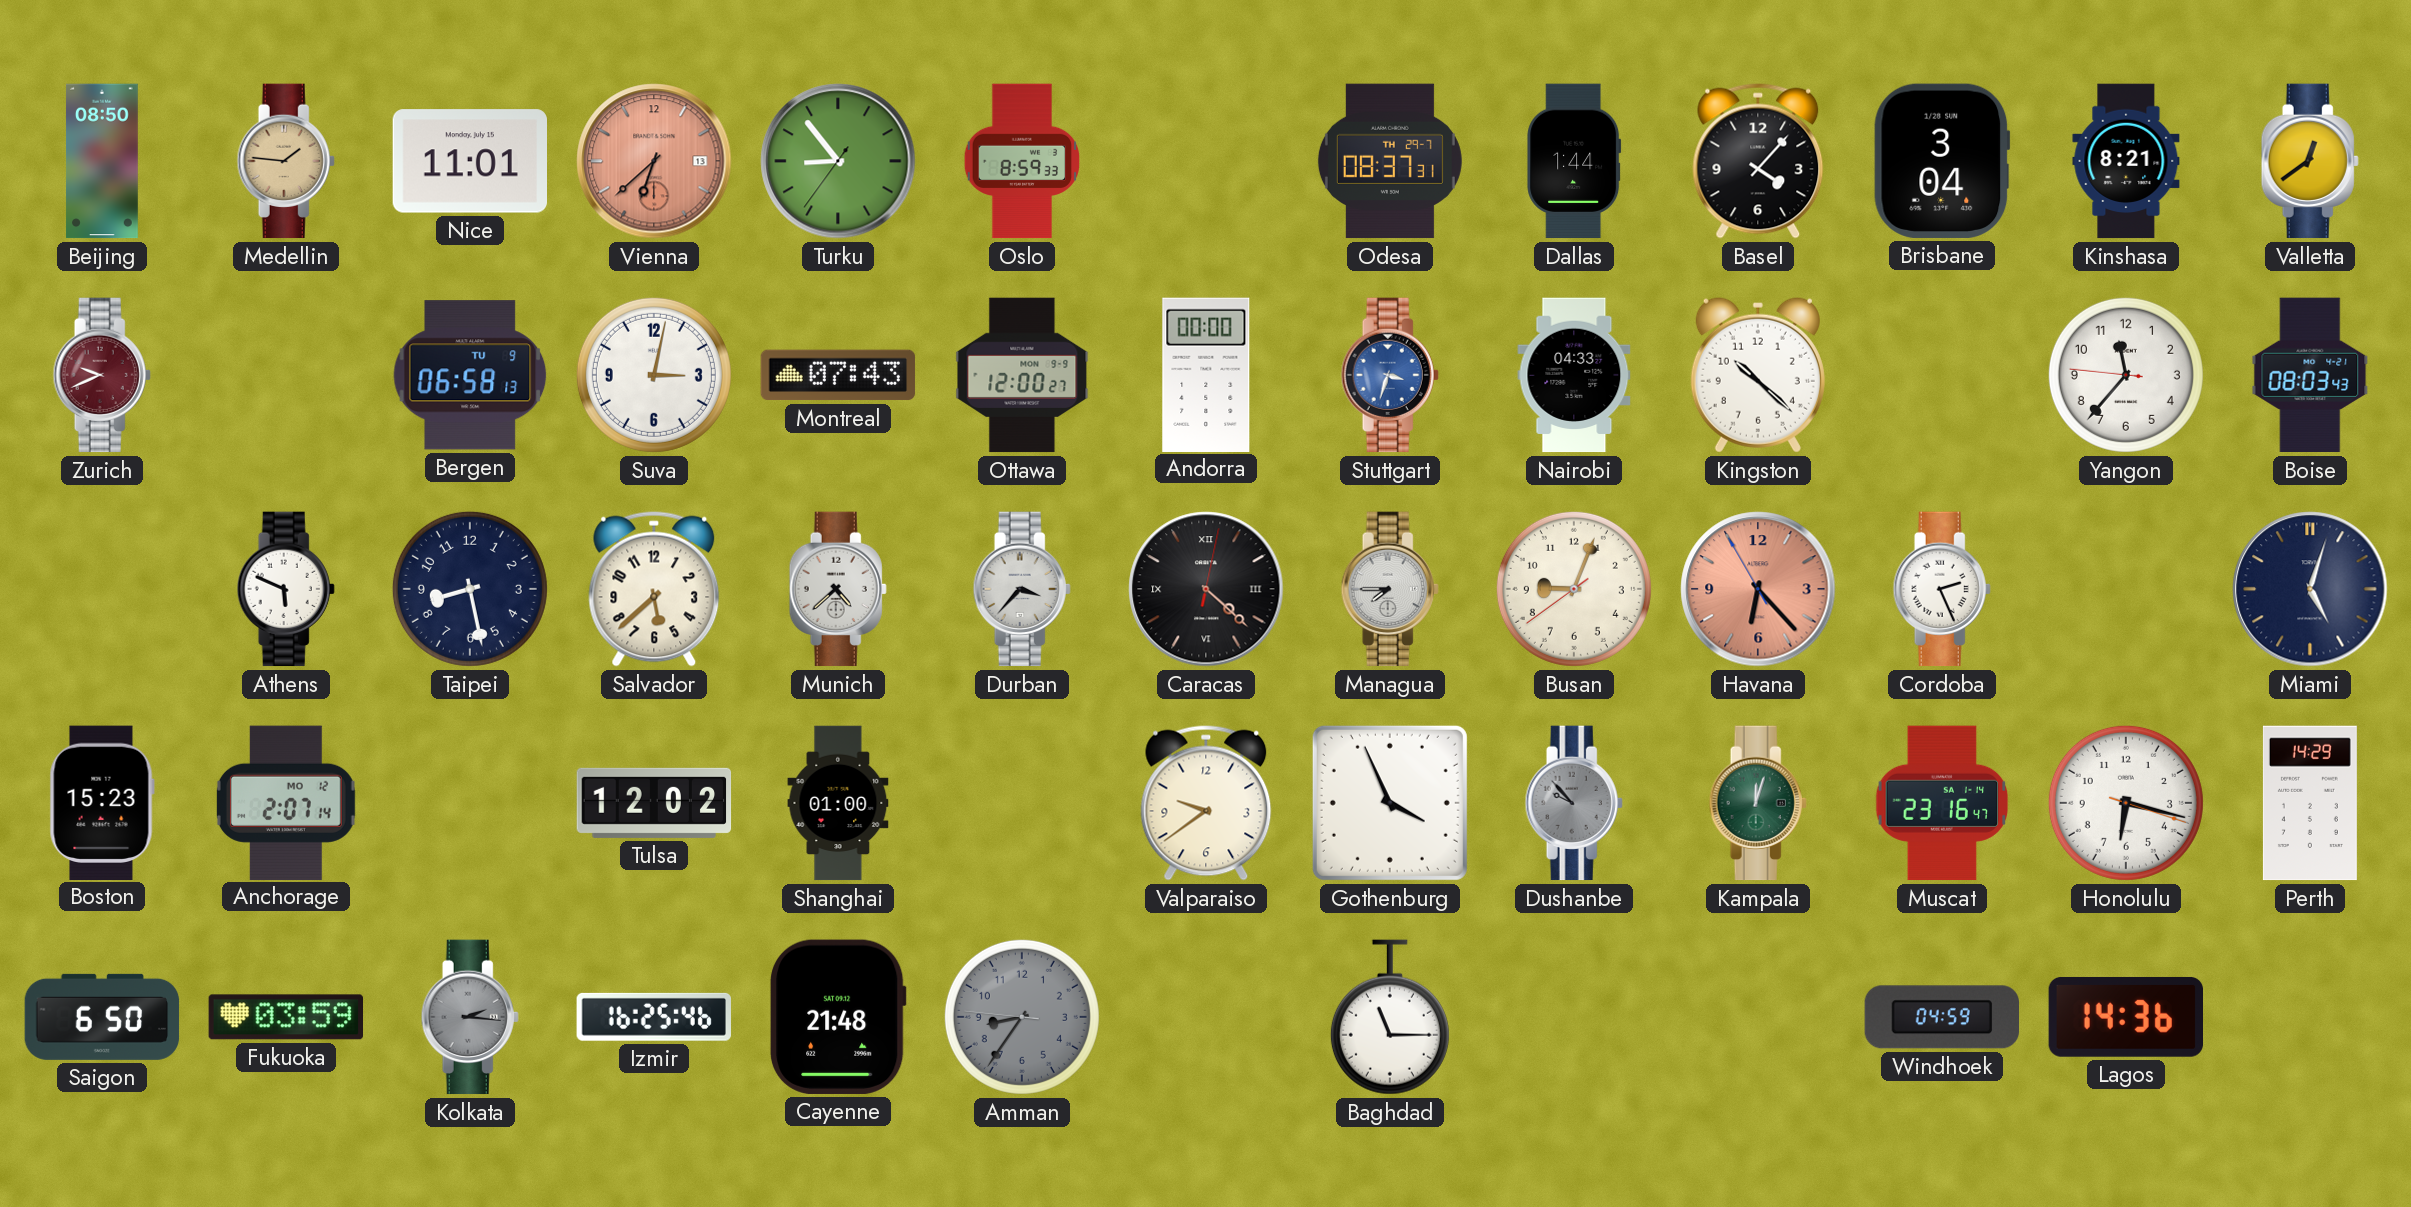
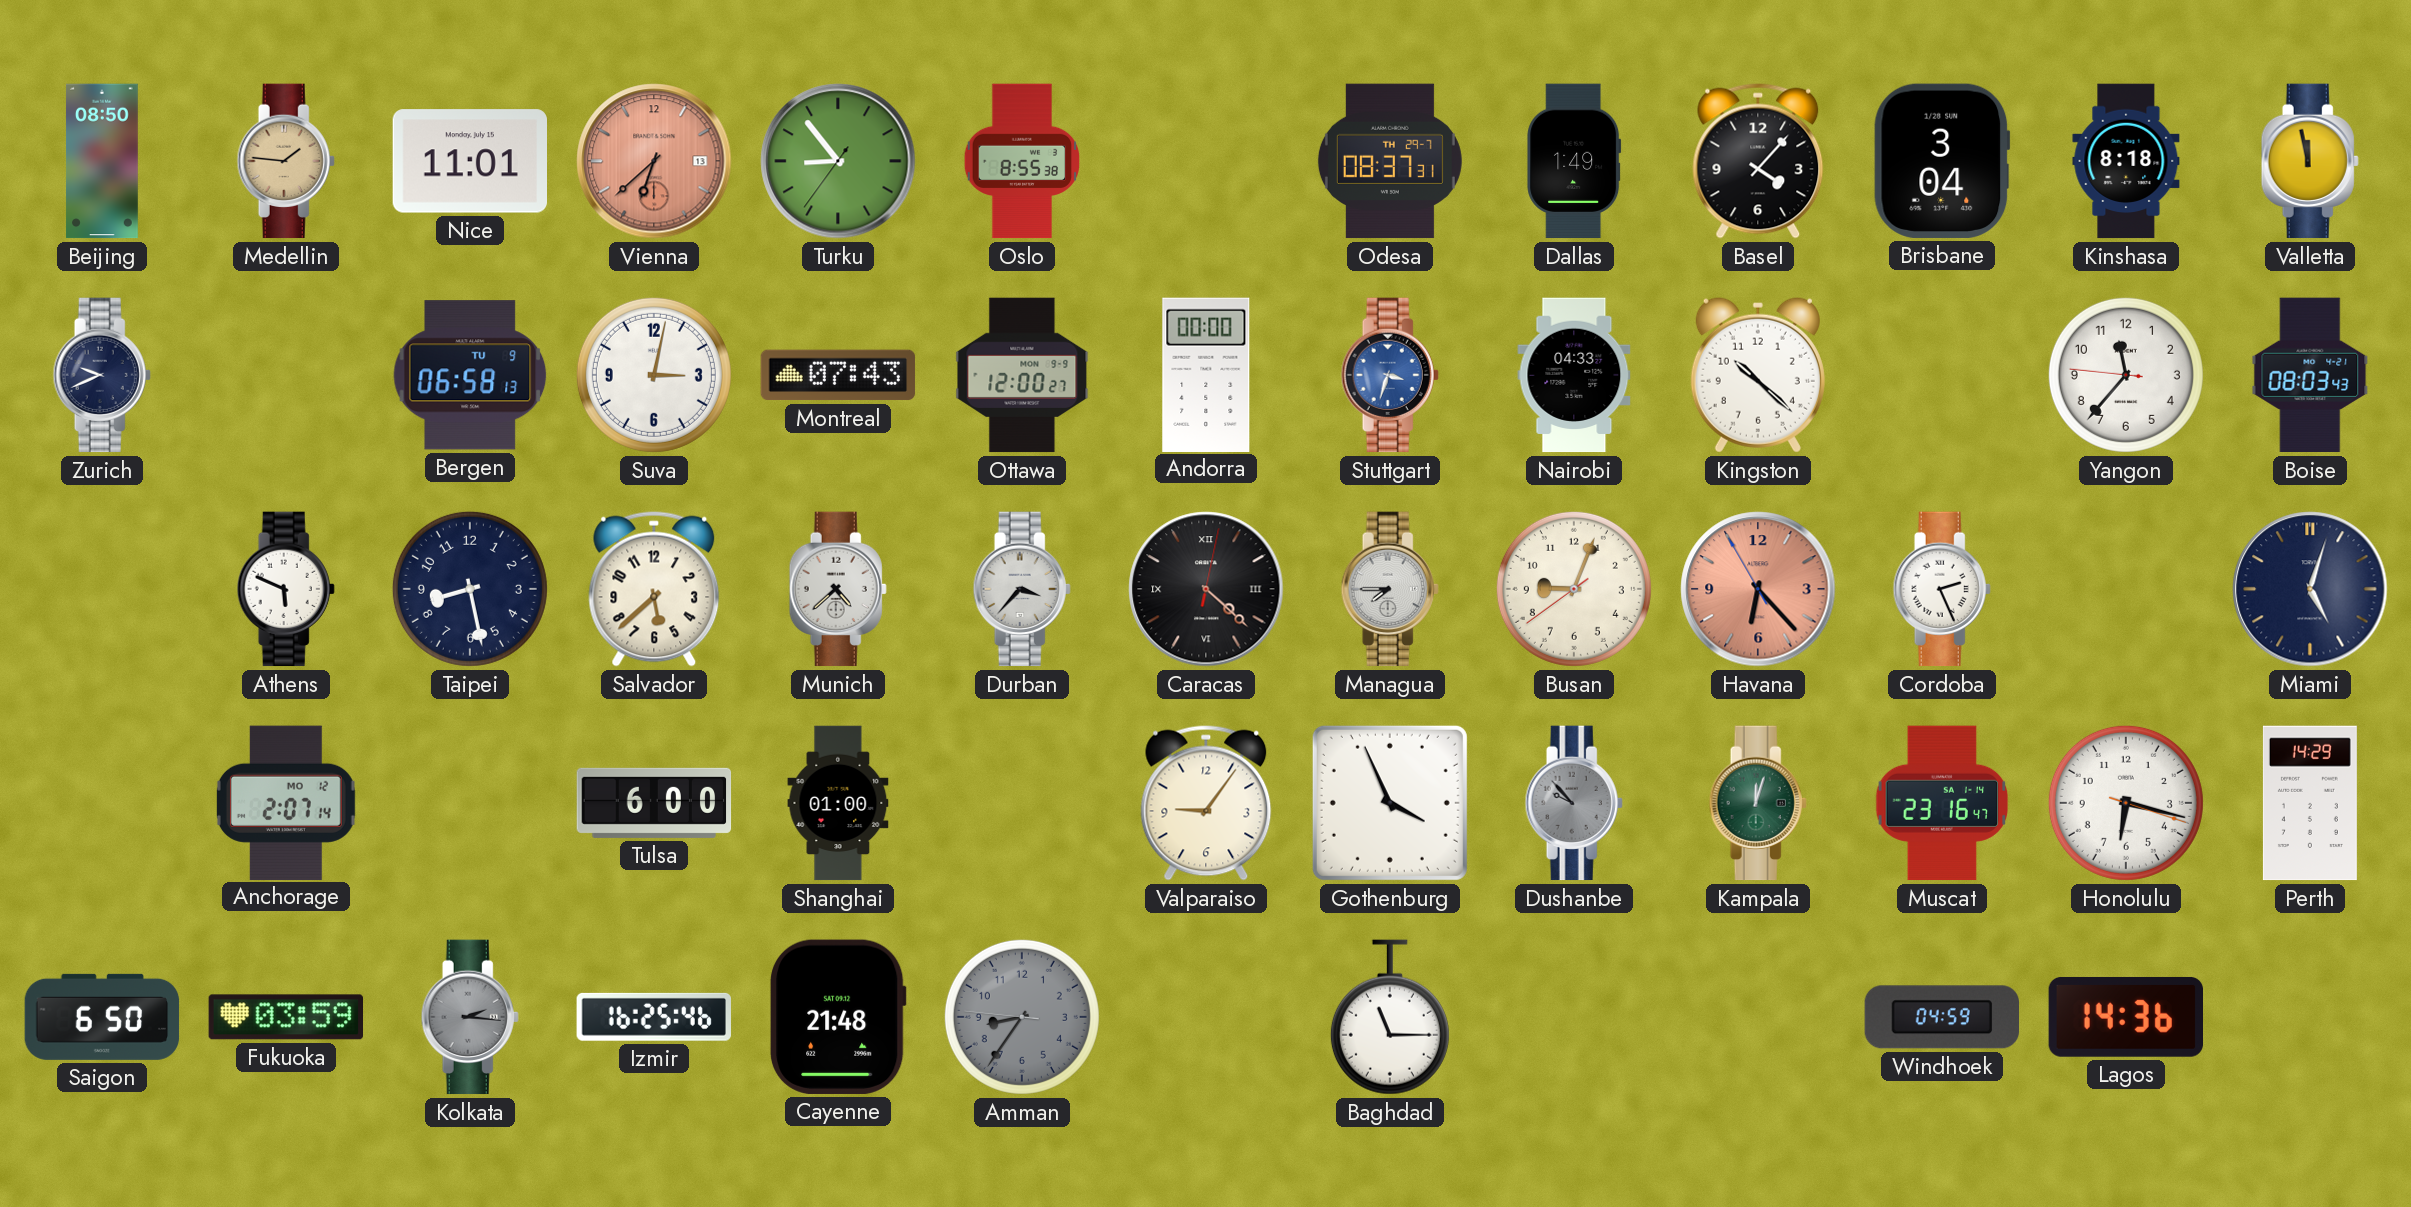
Oslo: 8:59 -> 8:55
Dallas: 1:44 -> 1:49
Kinshasa: 8:21 -> 8:18
Valletta: 12:39 -> 11:58
Zurich dial: burgundy -> navy
Boston: 15:23 -> none
Tulsa: 12:02 -> 6:00
Valparaiso: 9:39 -> 9:06
